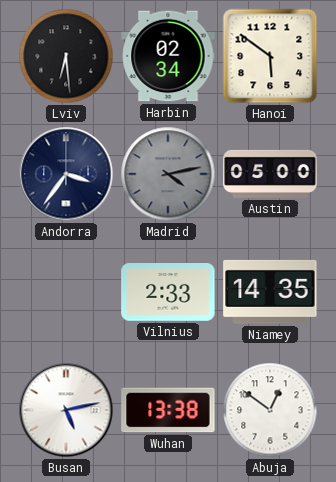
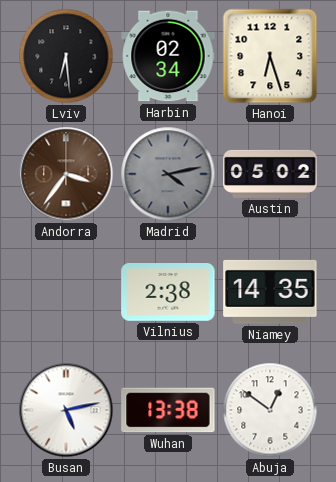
Hanoi: 5:51 -> 6:27
Andorra dial: navy -> brown
Austin: 05:00 -> 05:02
Vilnius: 2:33 -> 2:38
